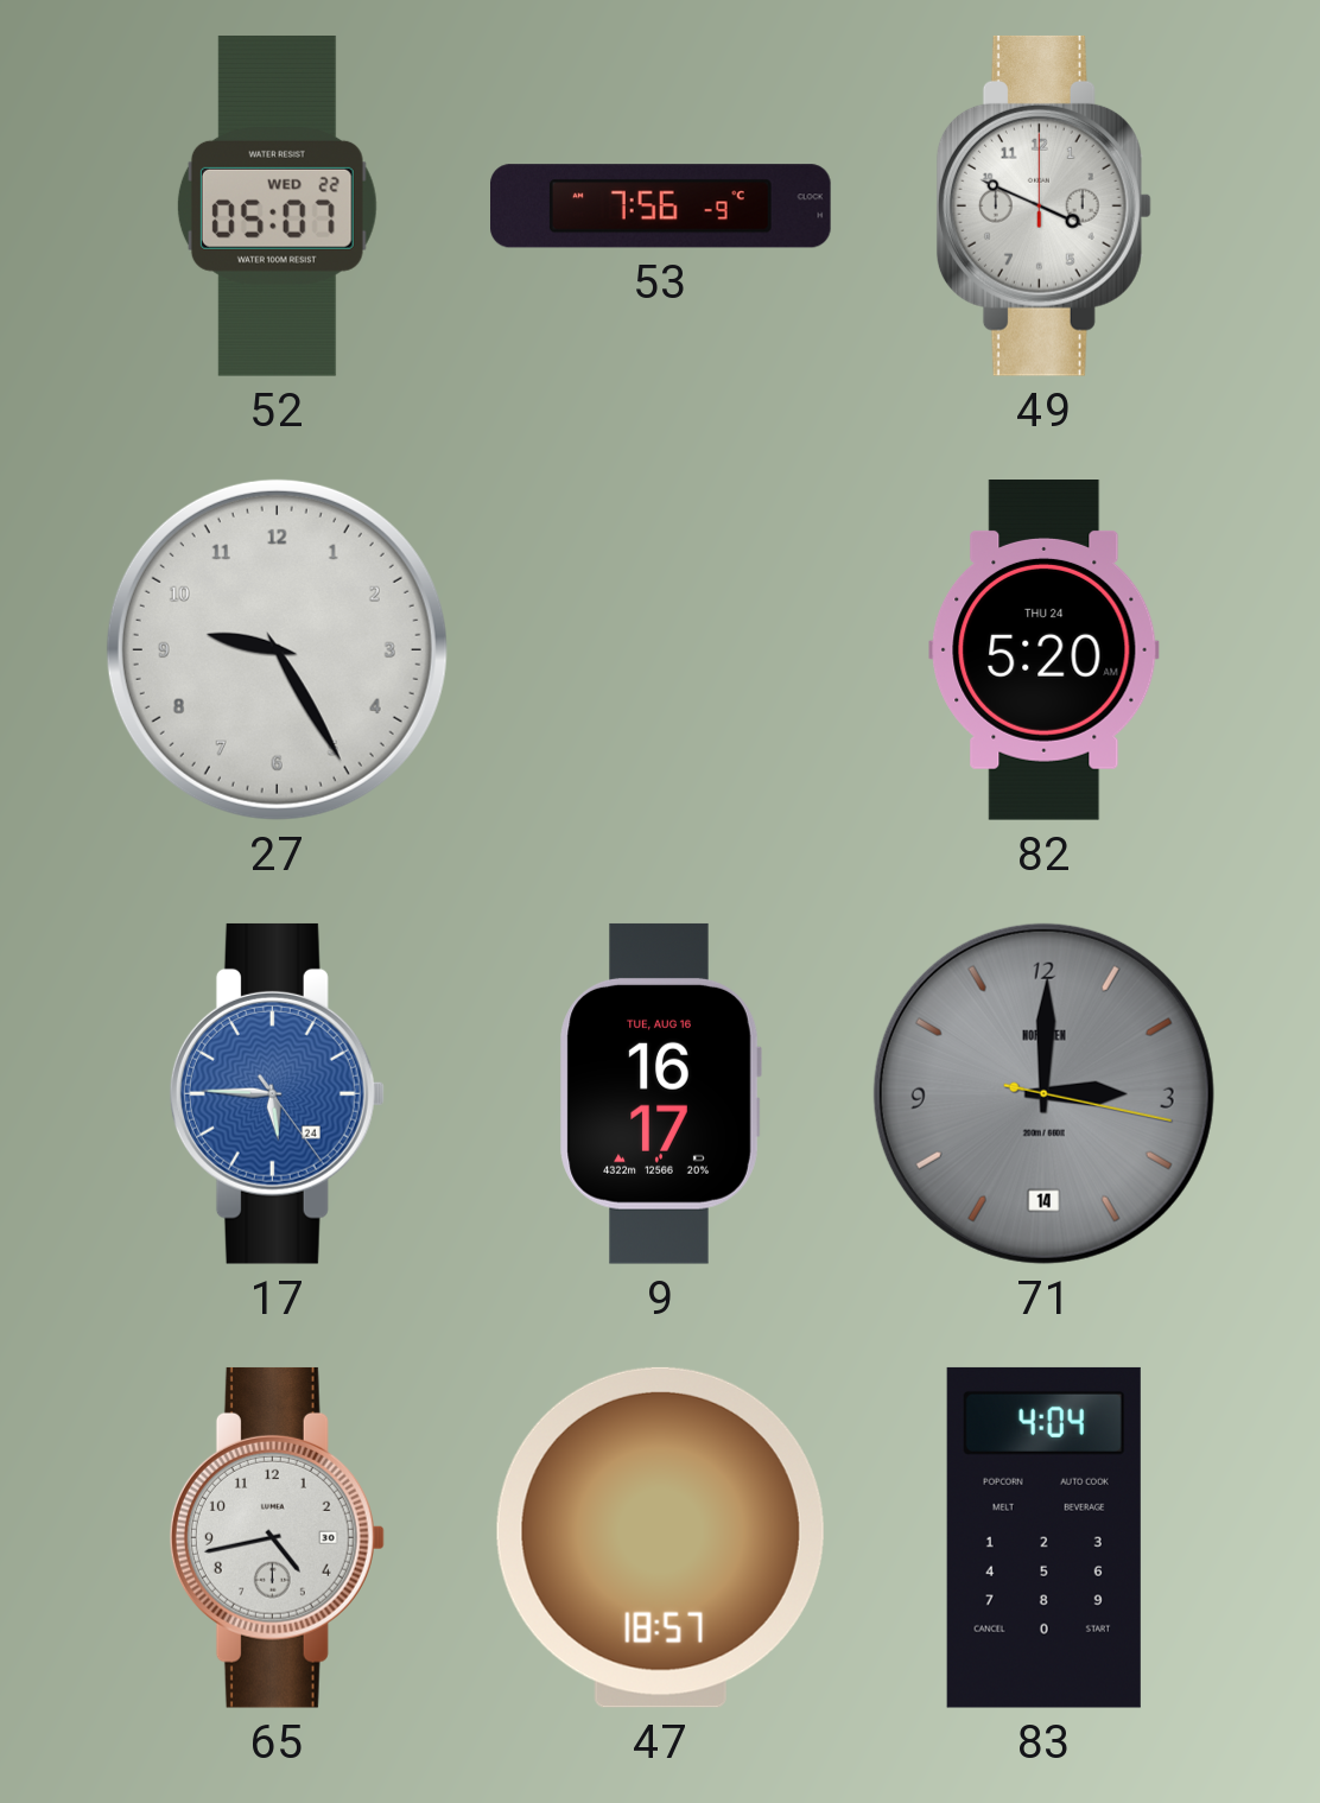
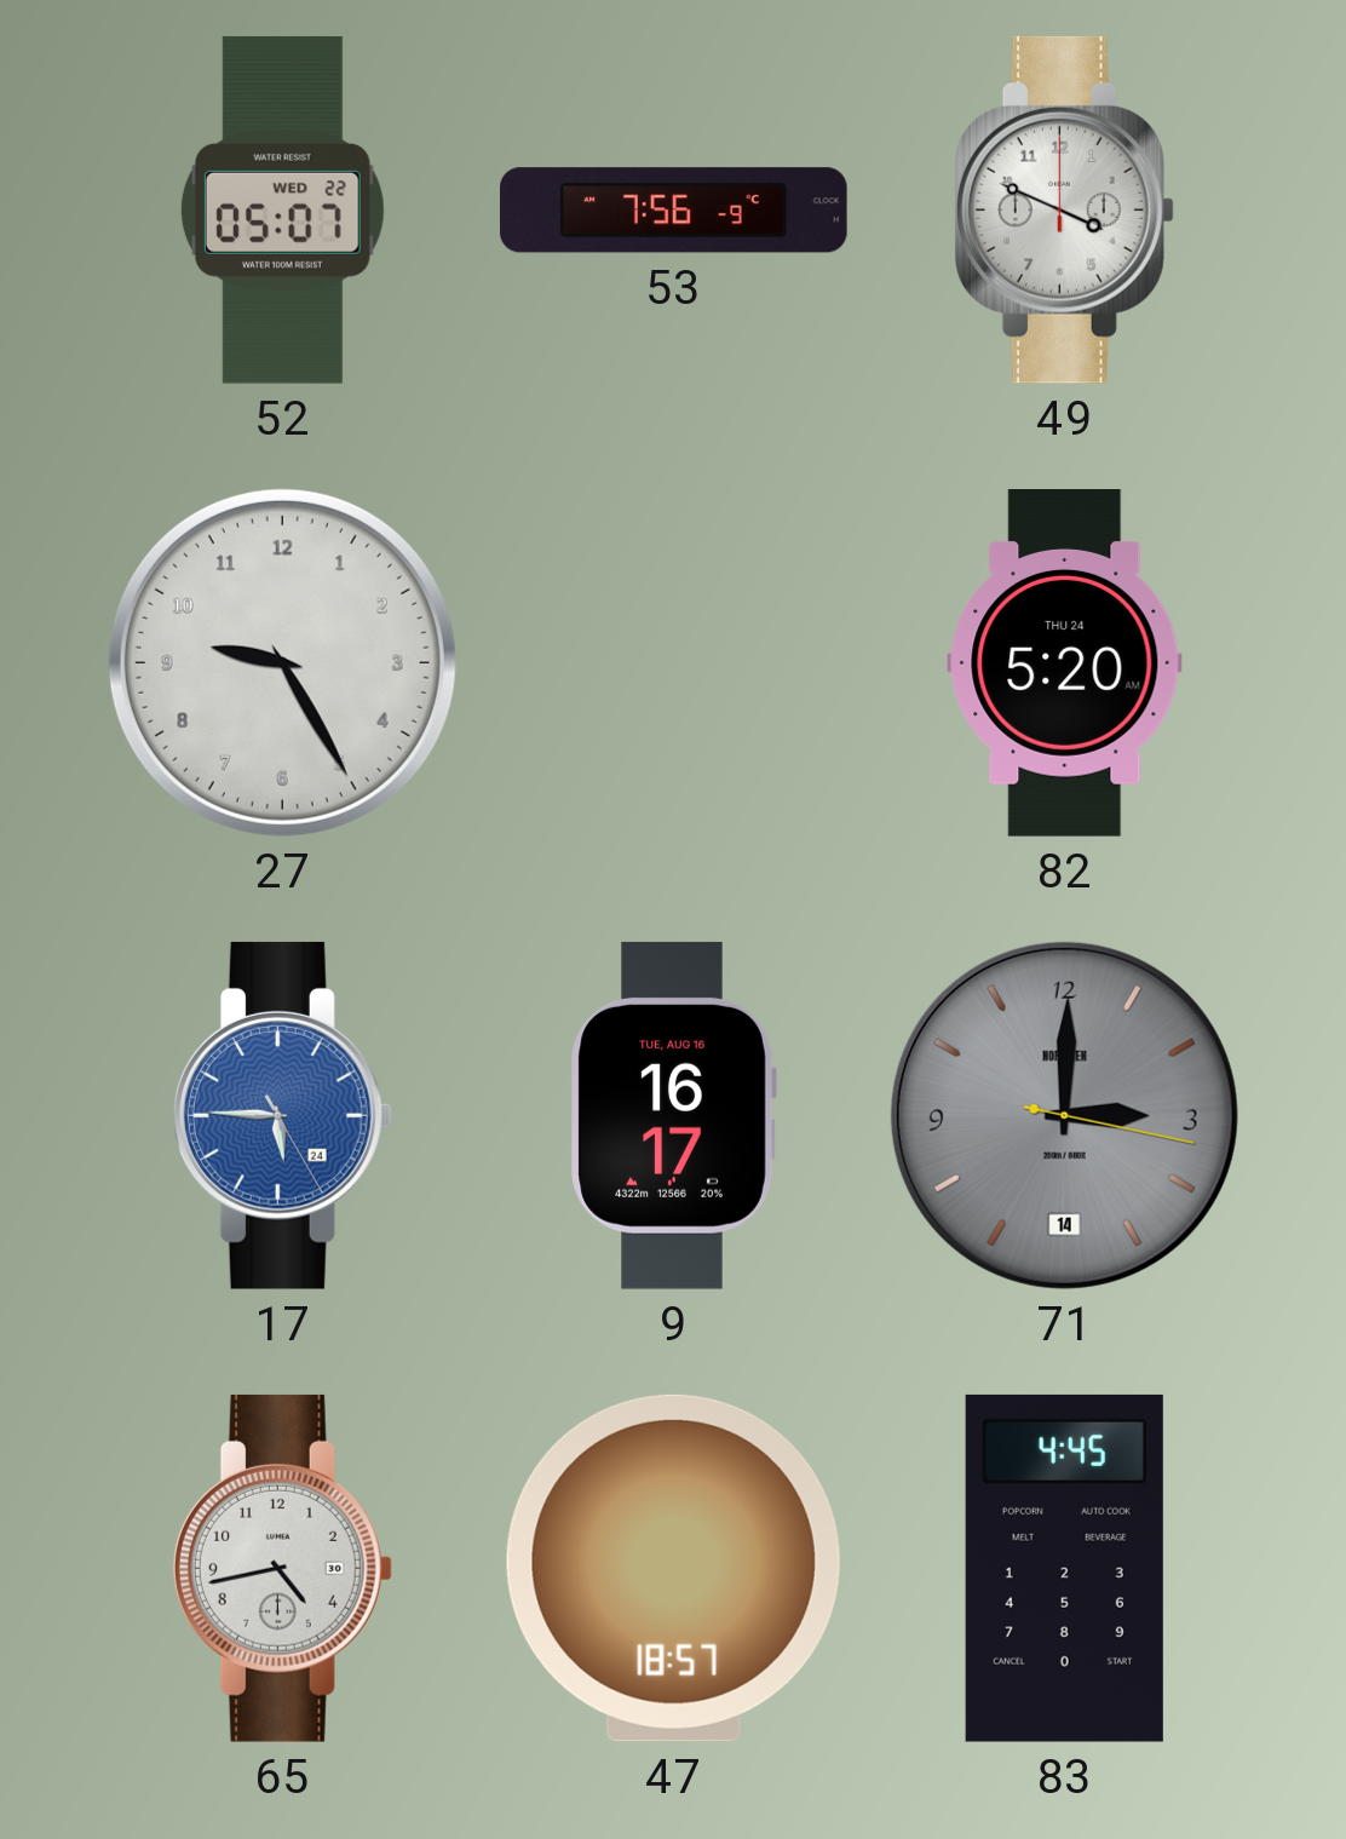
17: 5:45:24 -> 5:45:25
83: 4:04 -> 4:45
